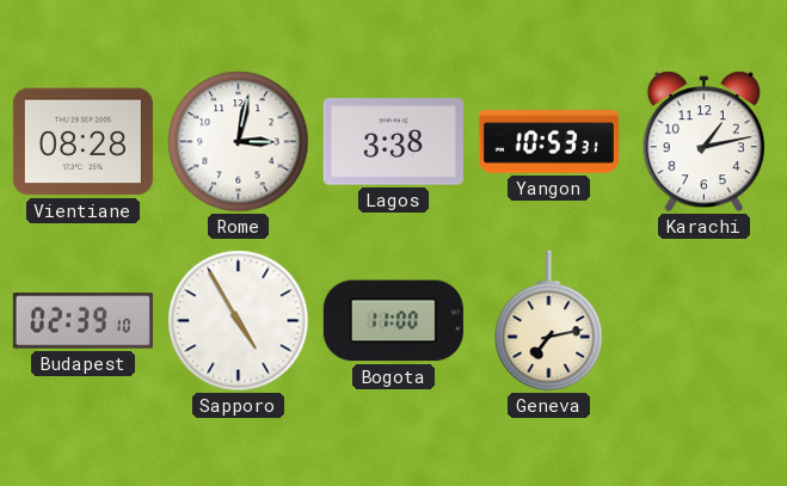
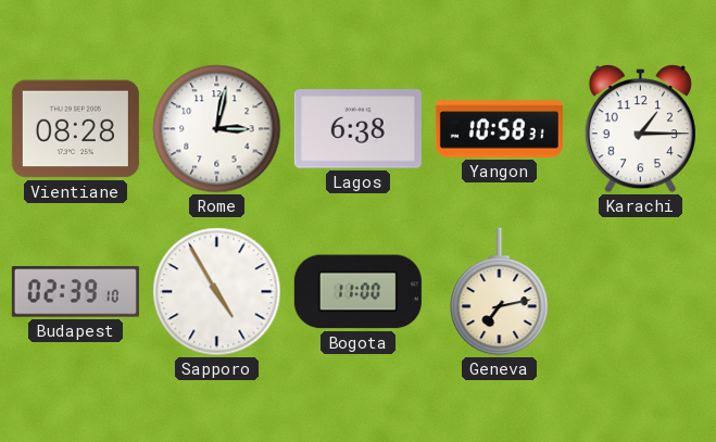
Lagos: 3:38 -> 6:38
Yangon: 10:53 -> 10:58
Karachi: 1:13 -> 1:15
